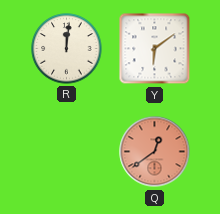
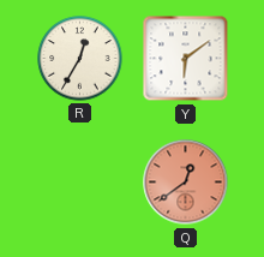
R: 12:01 -> 12:35
